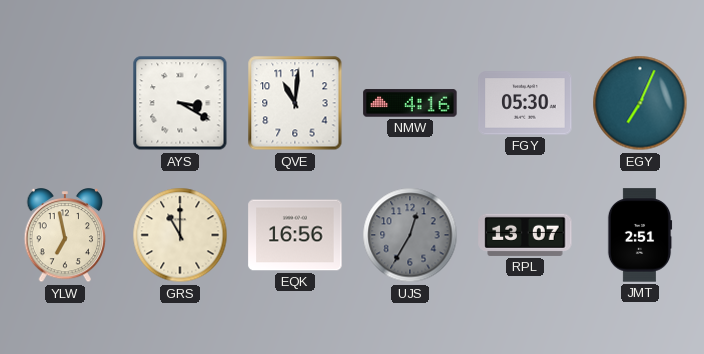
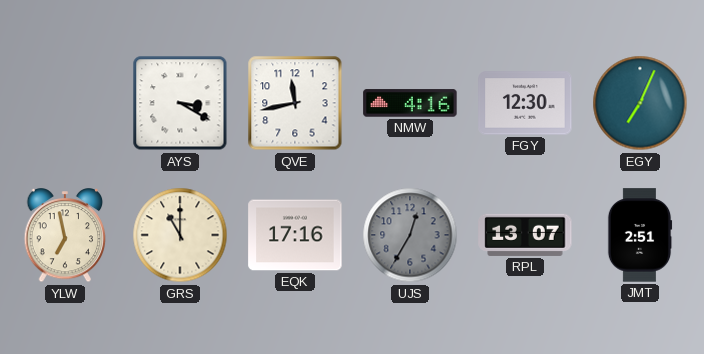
QVE: 11:01 -> 11:43
FGY: 05:30 -> 12:30
EQK: 16:56 -> 17:16
